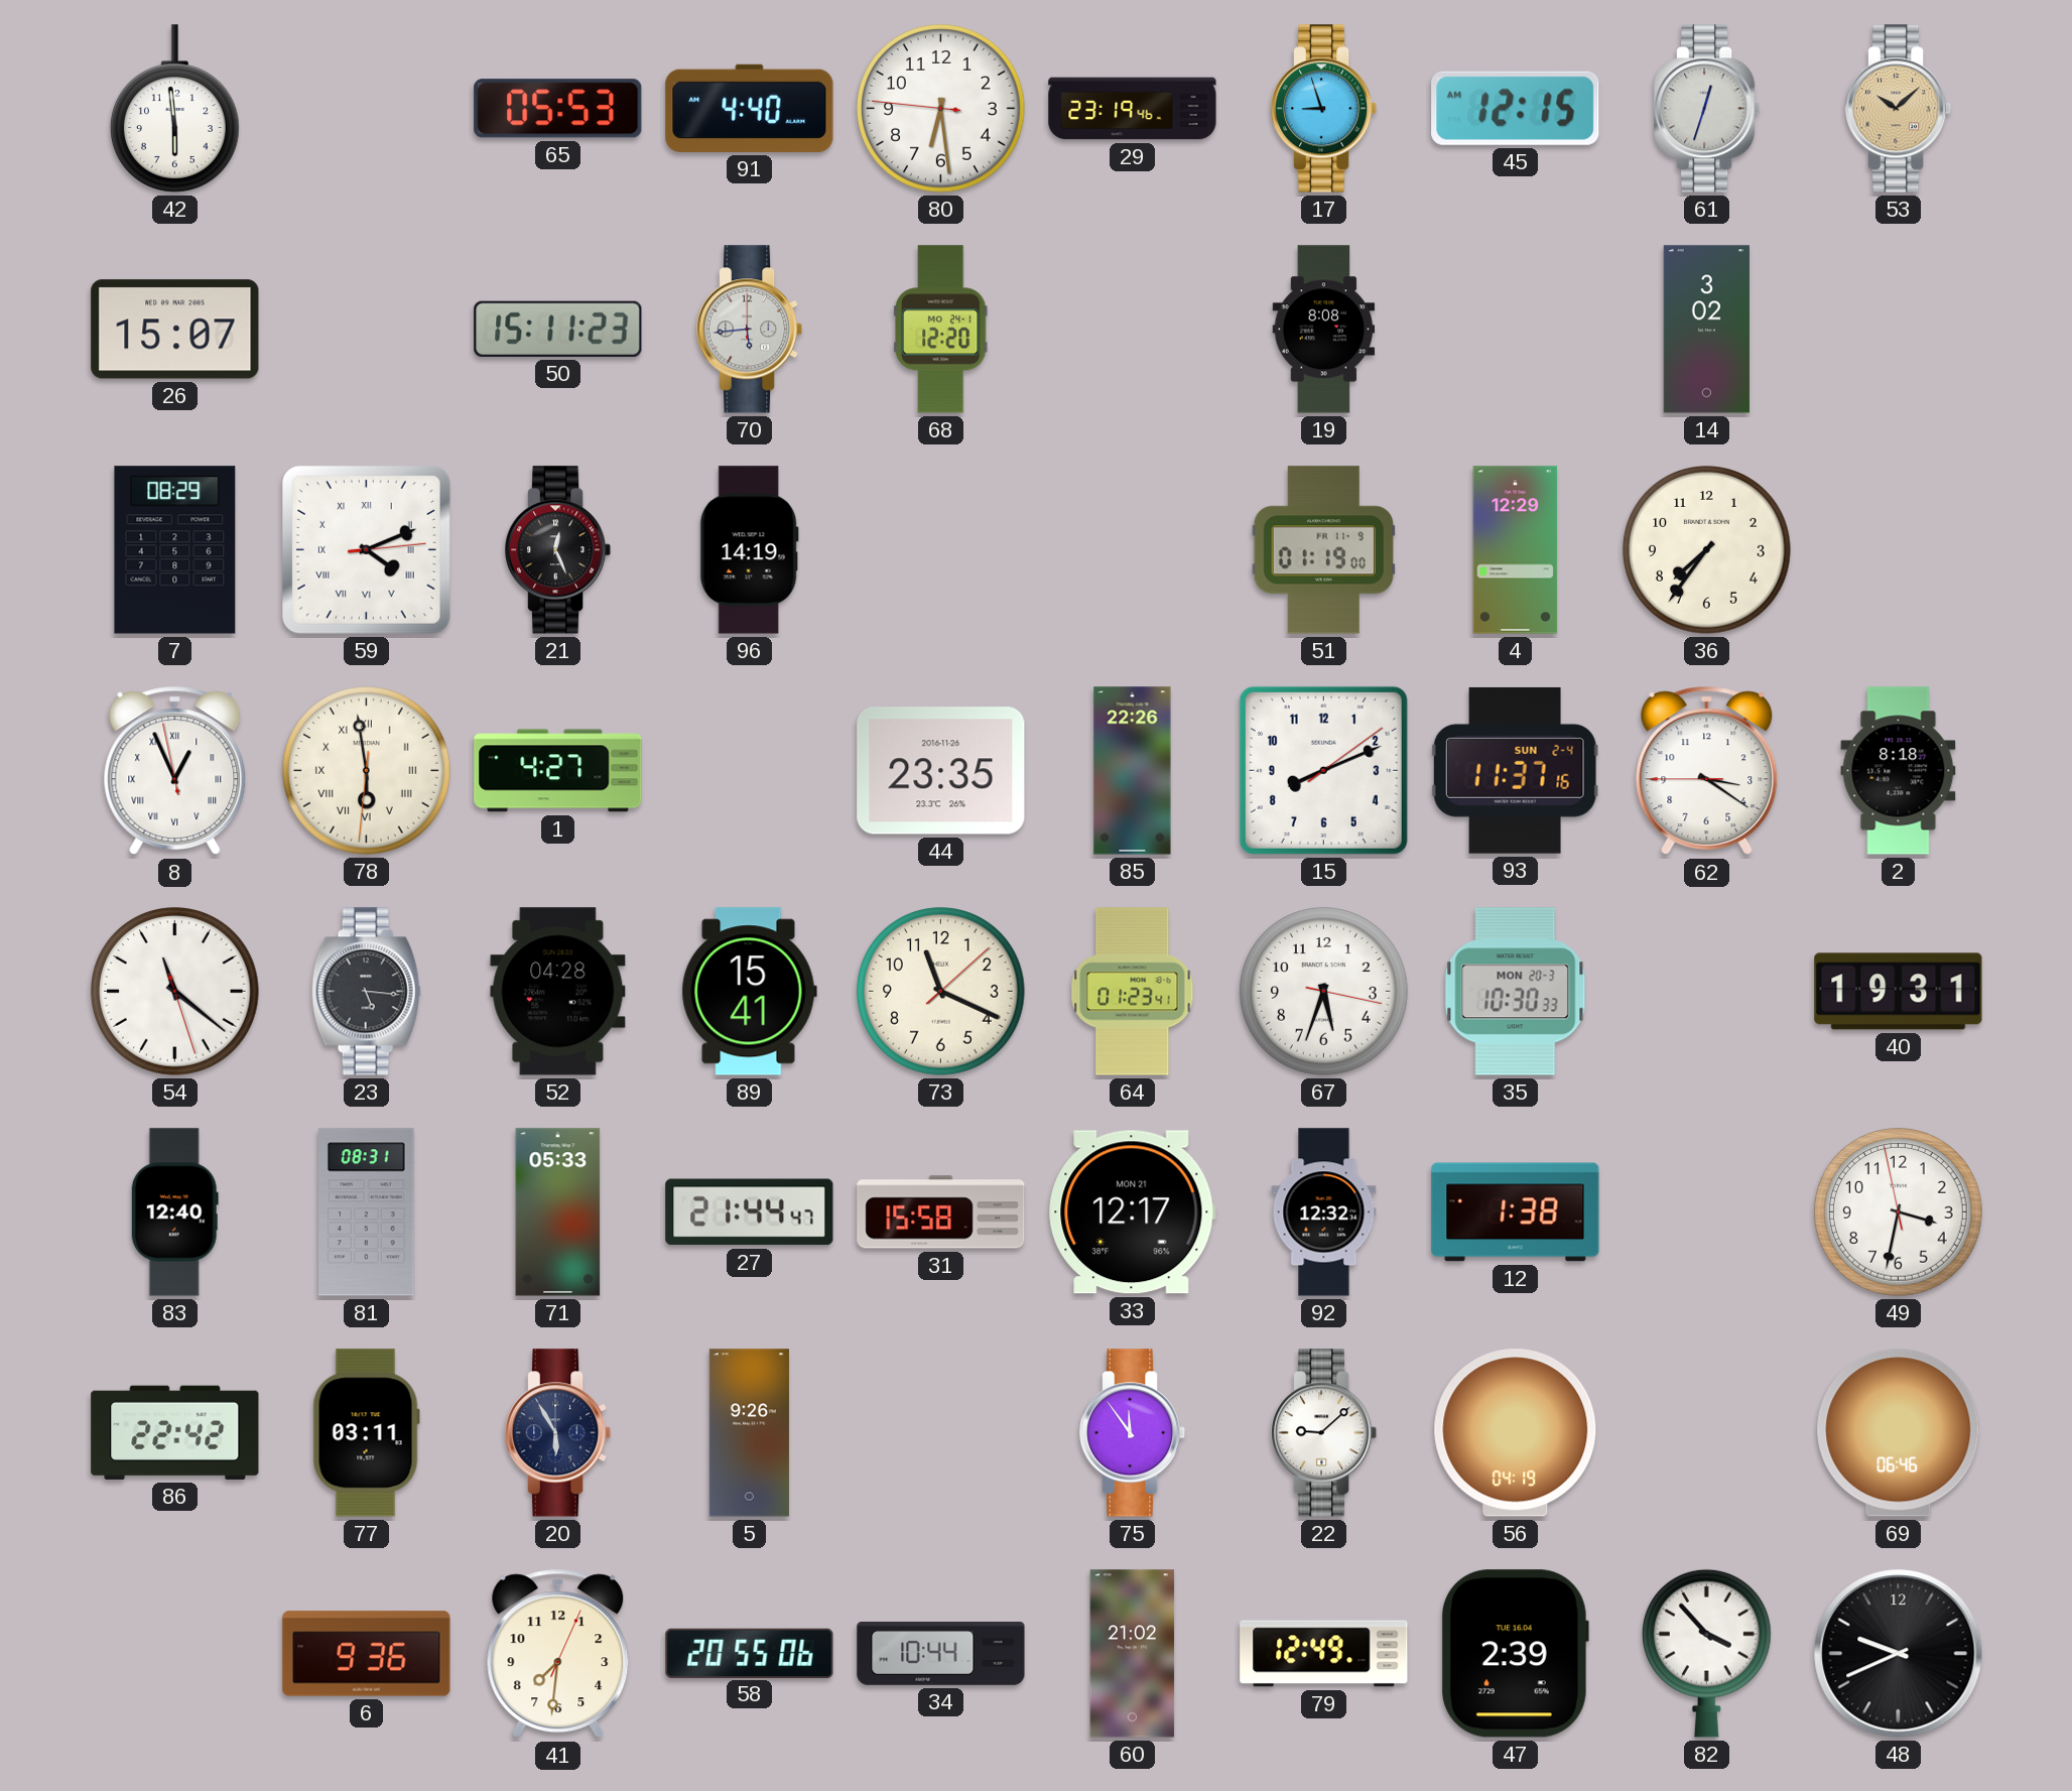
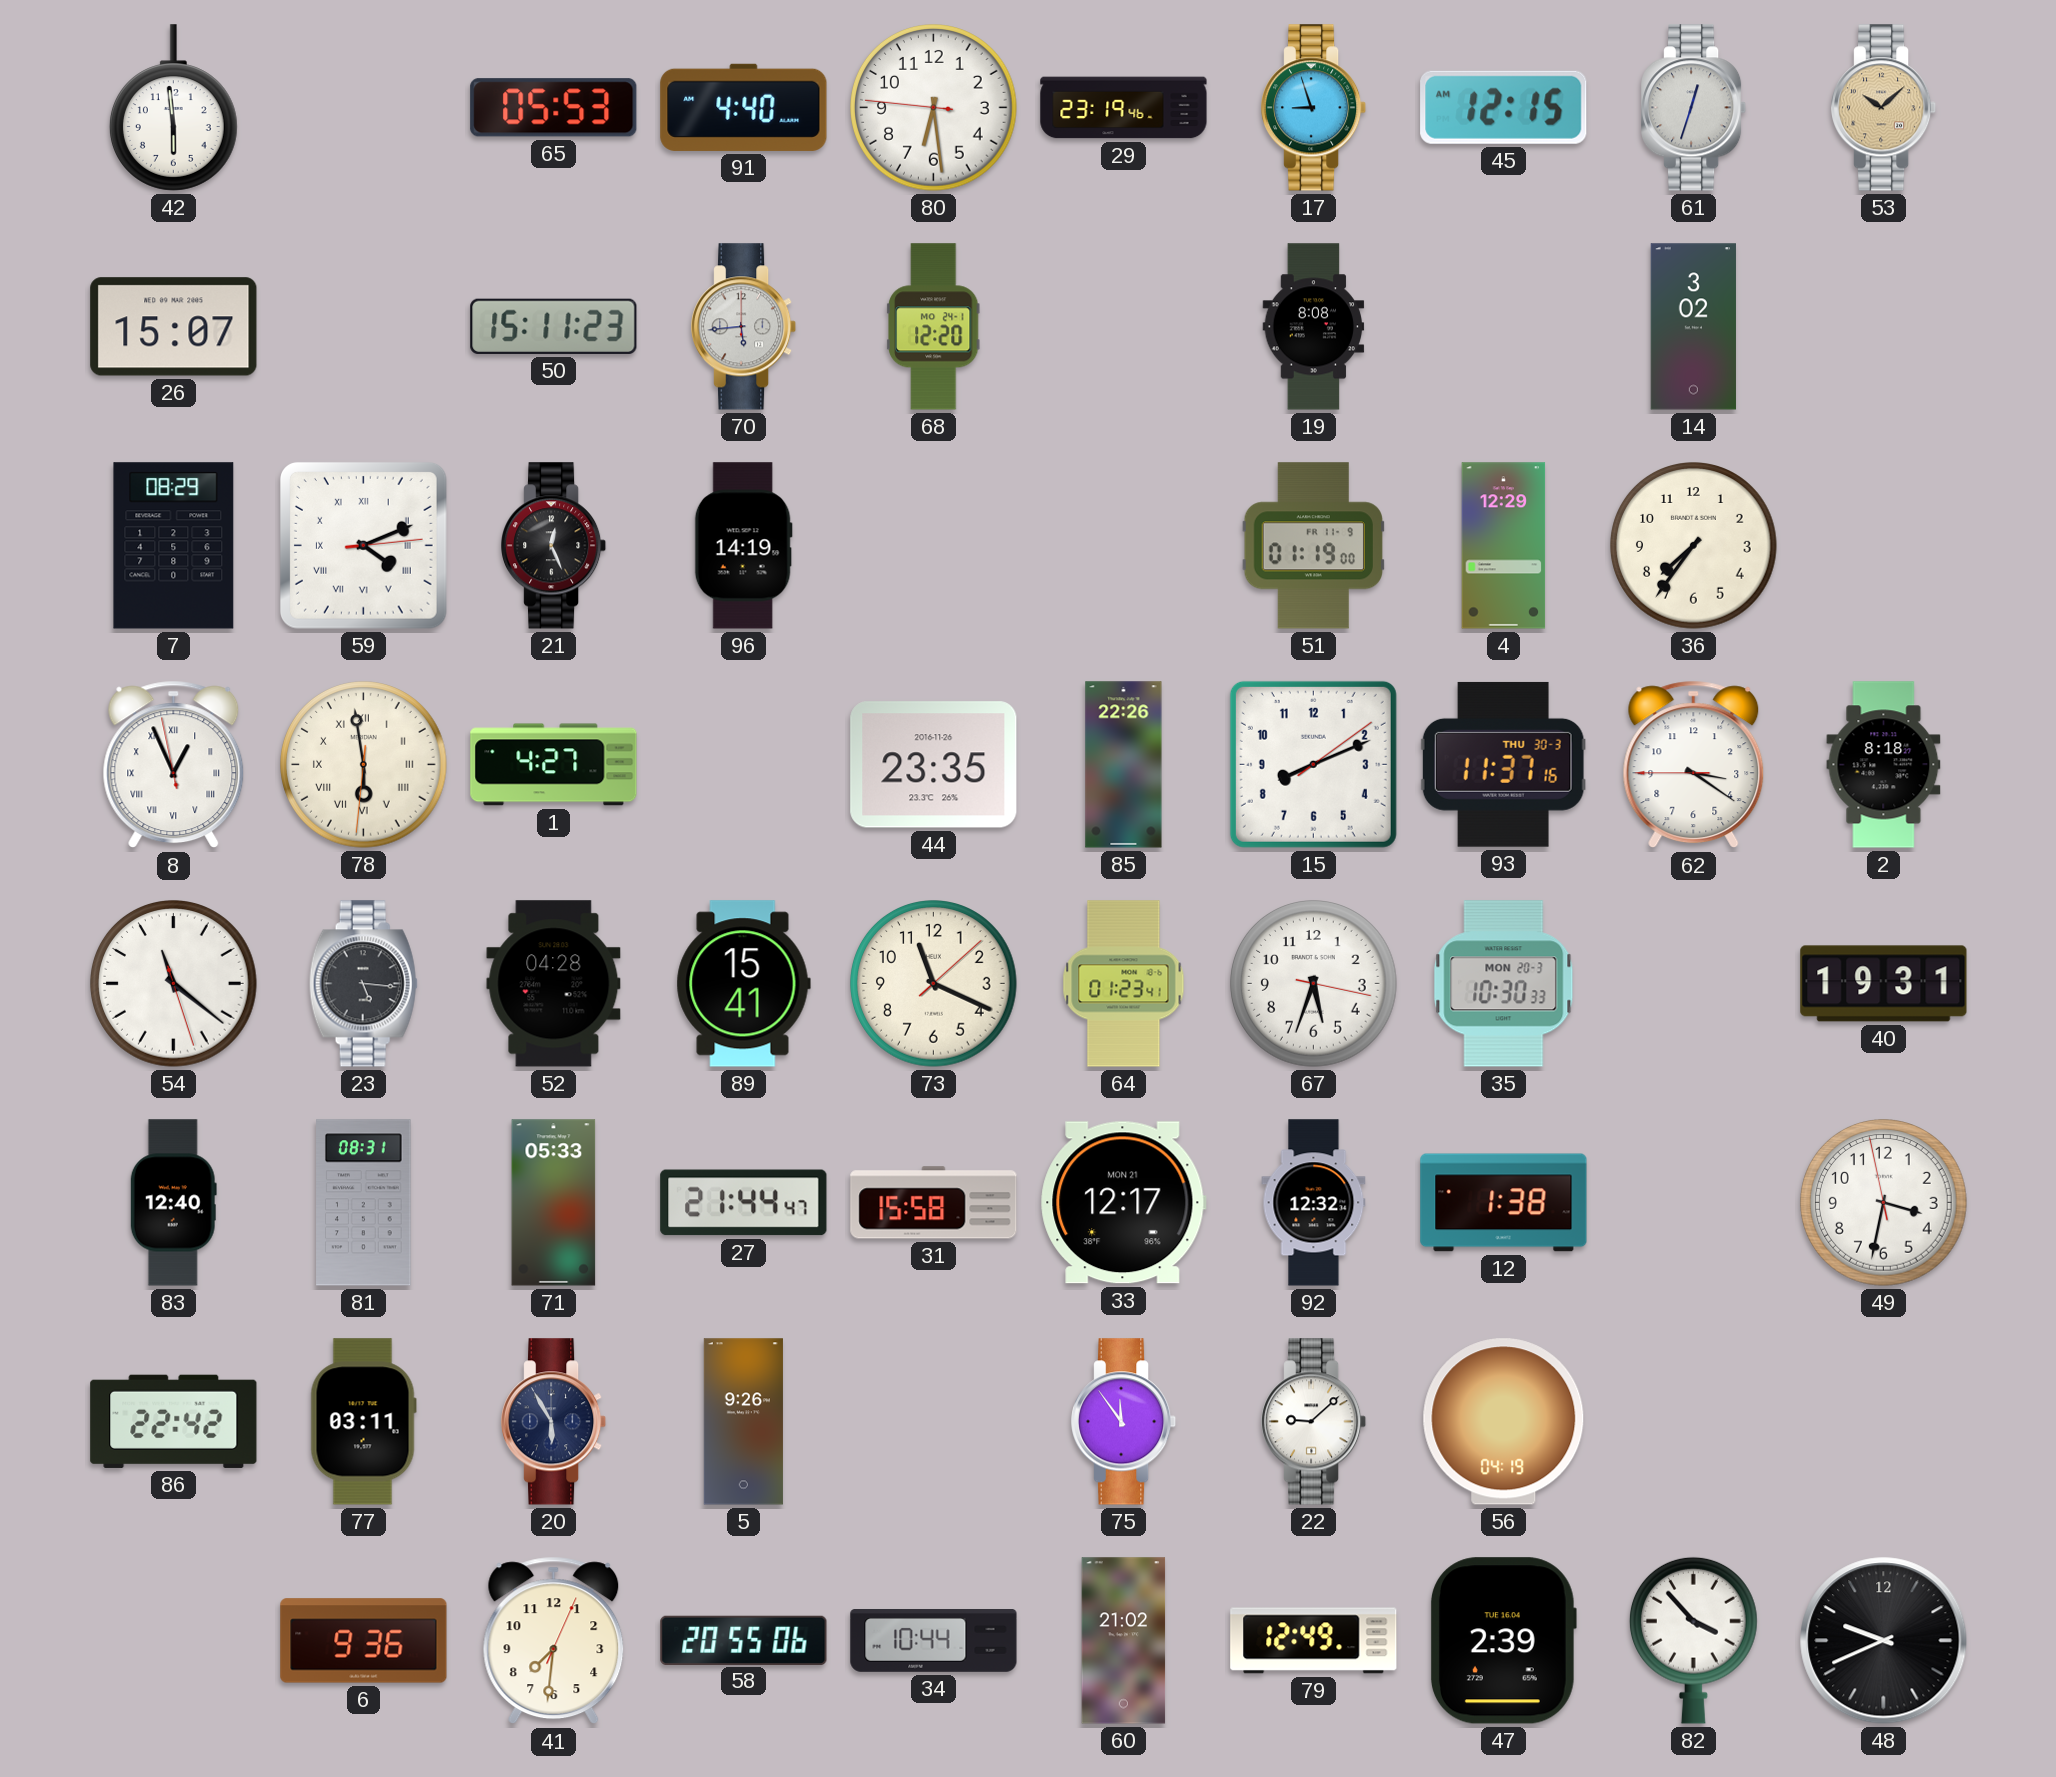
93 date: SUN 2-4 -> THU 30-3
69: 06:46 -> none
